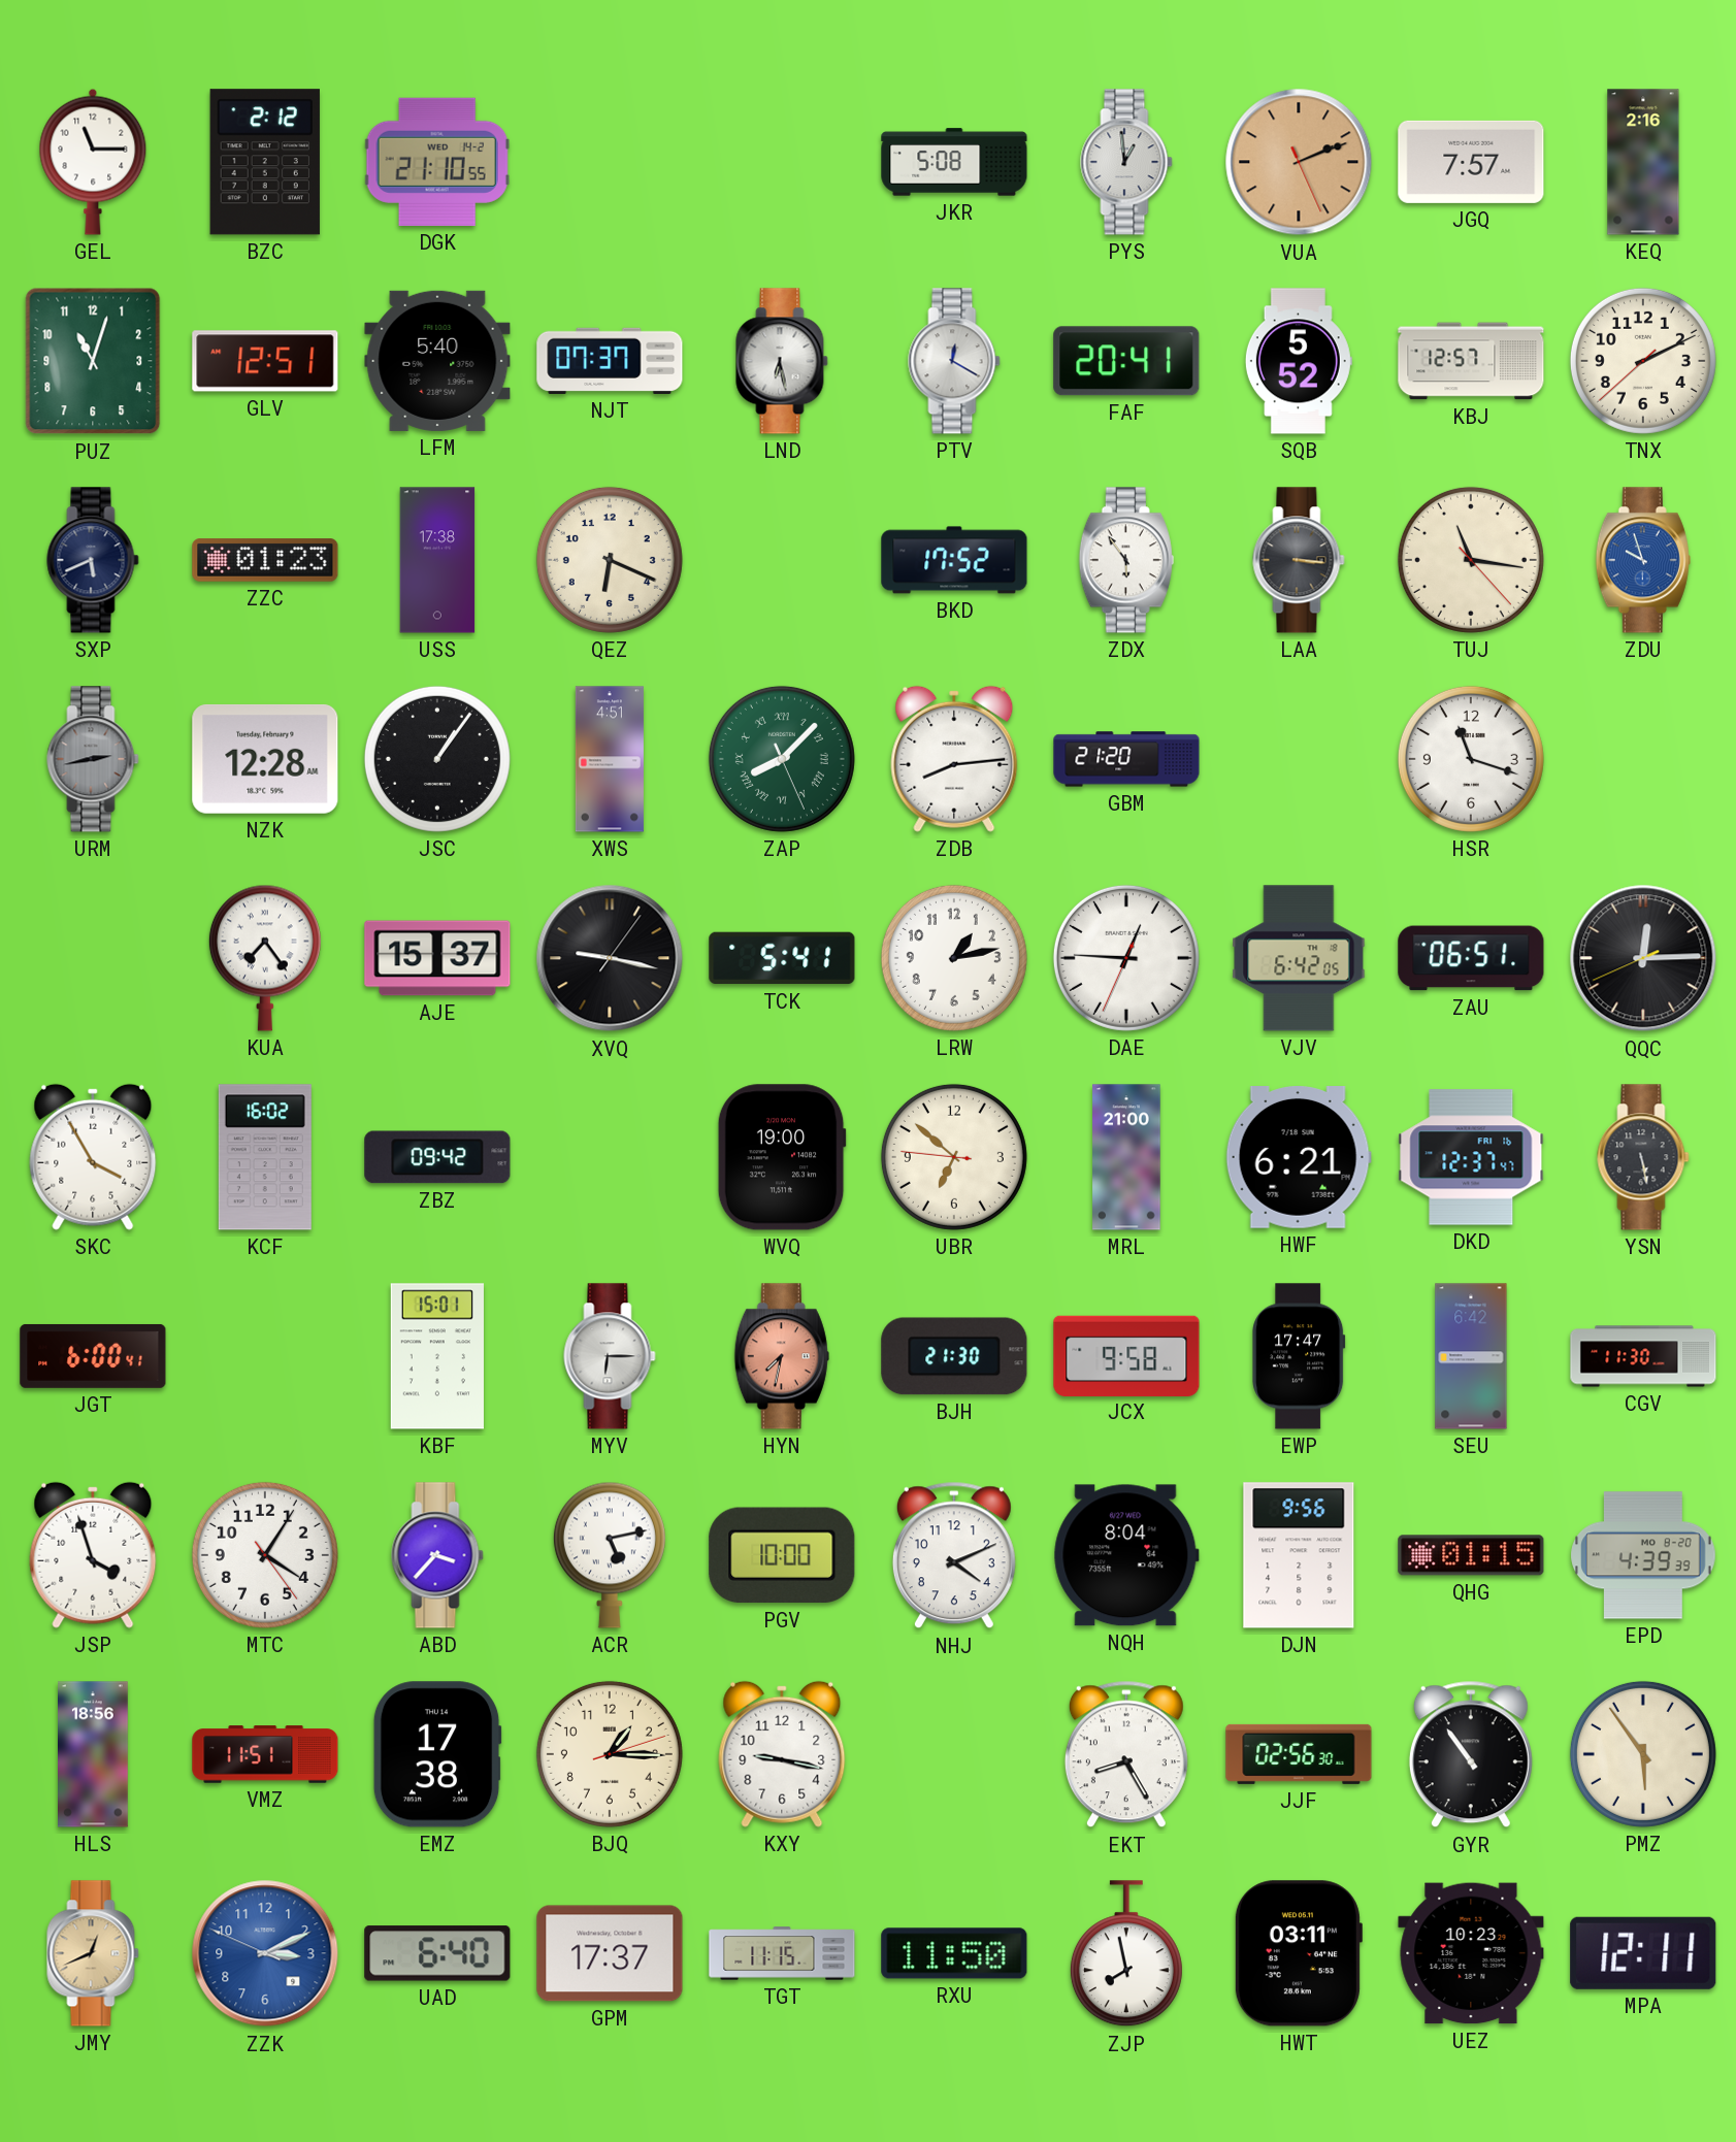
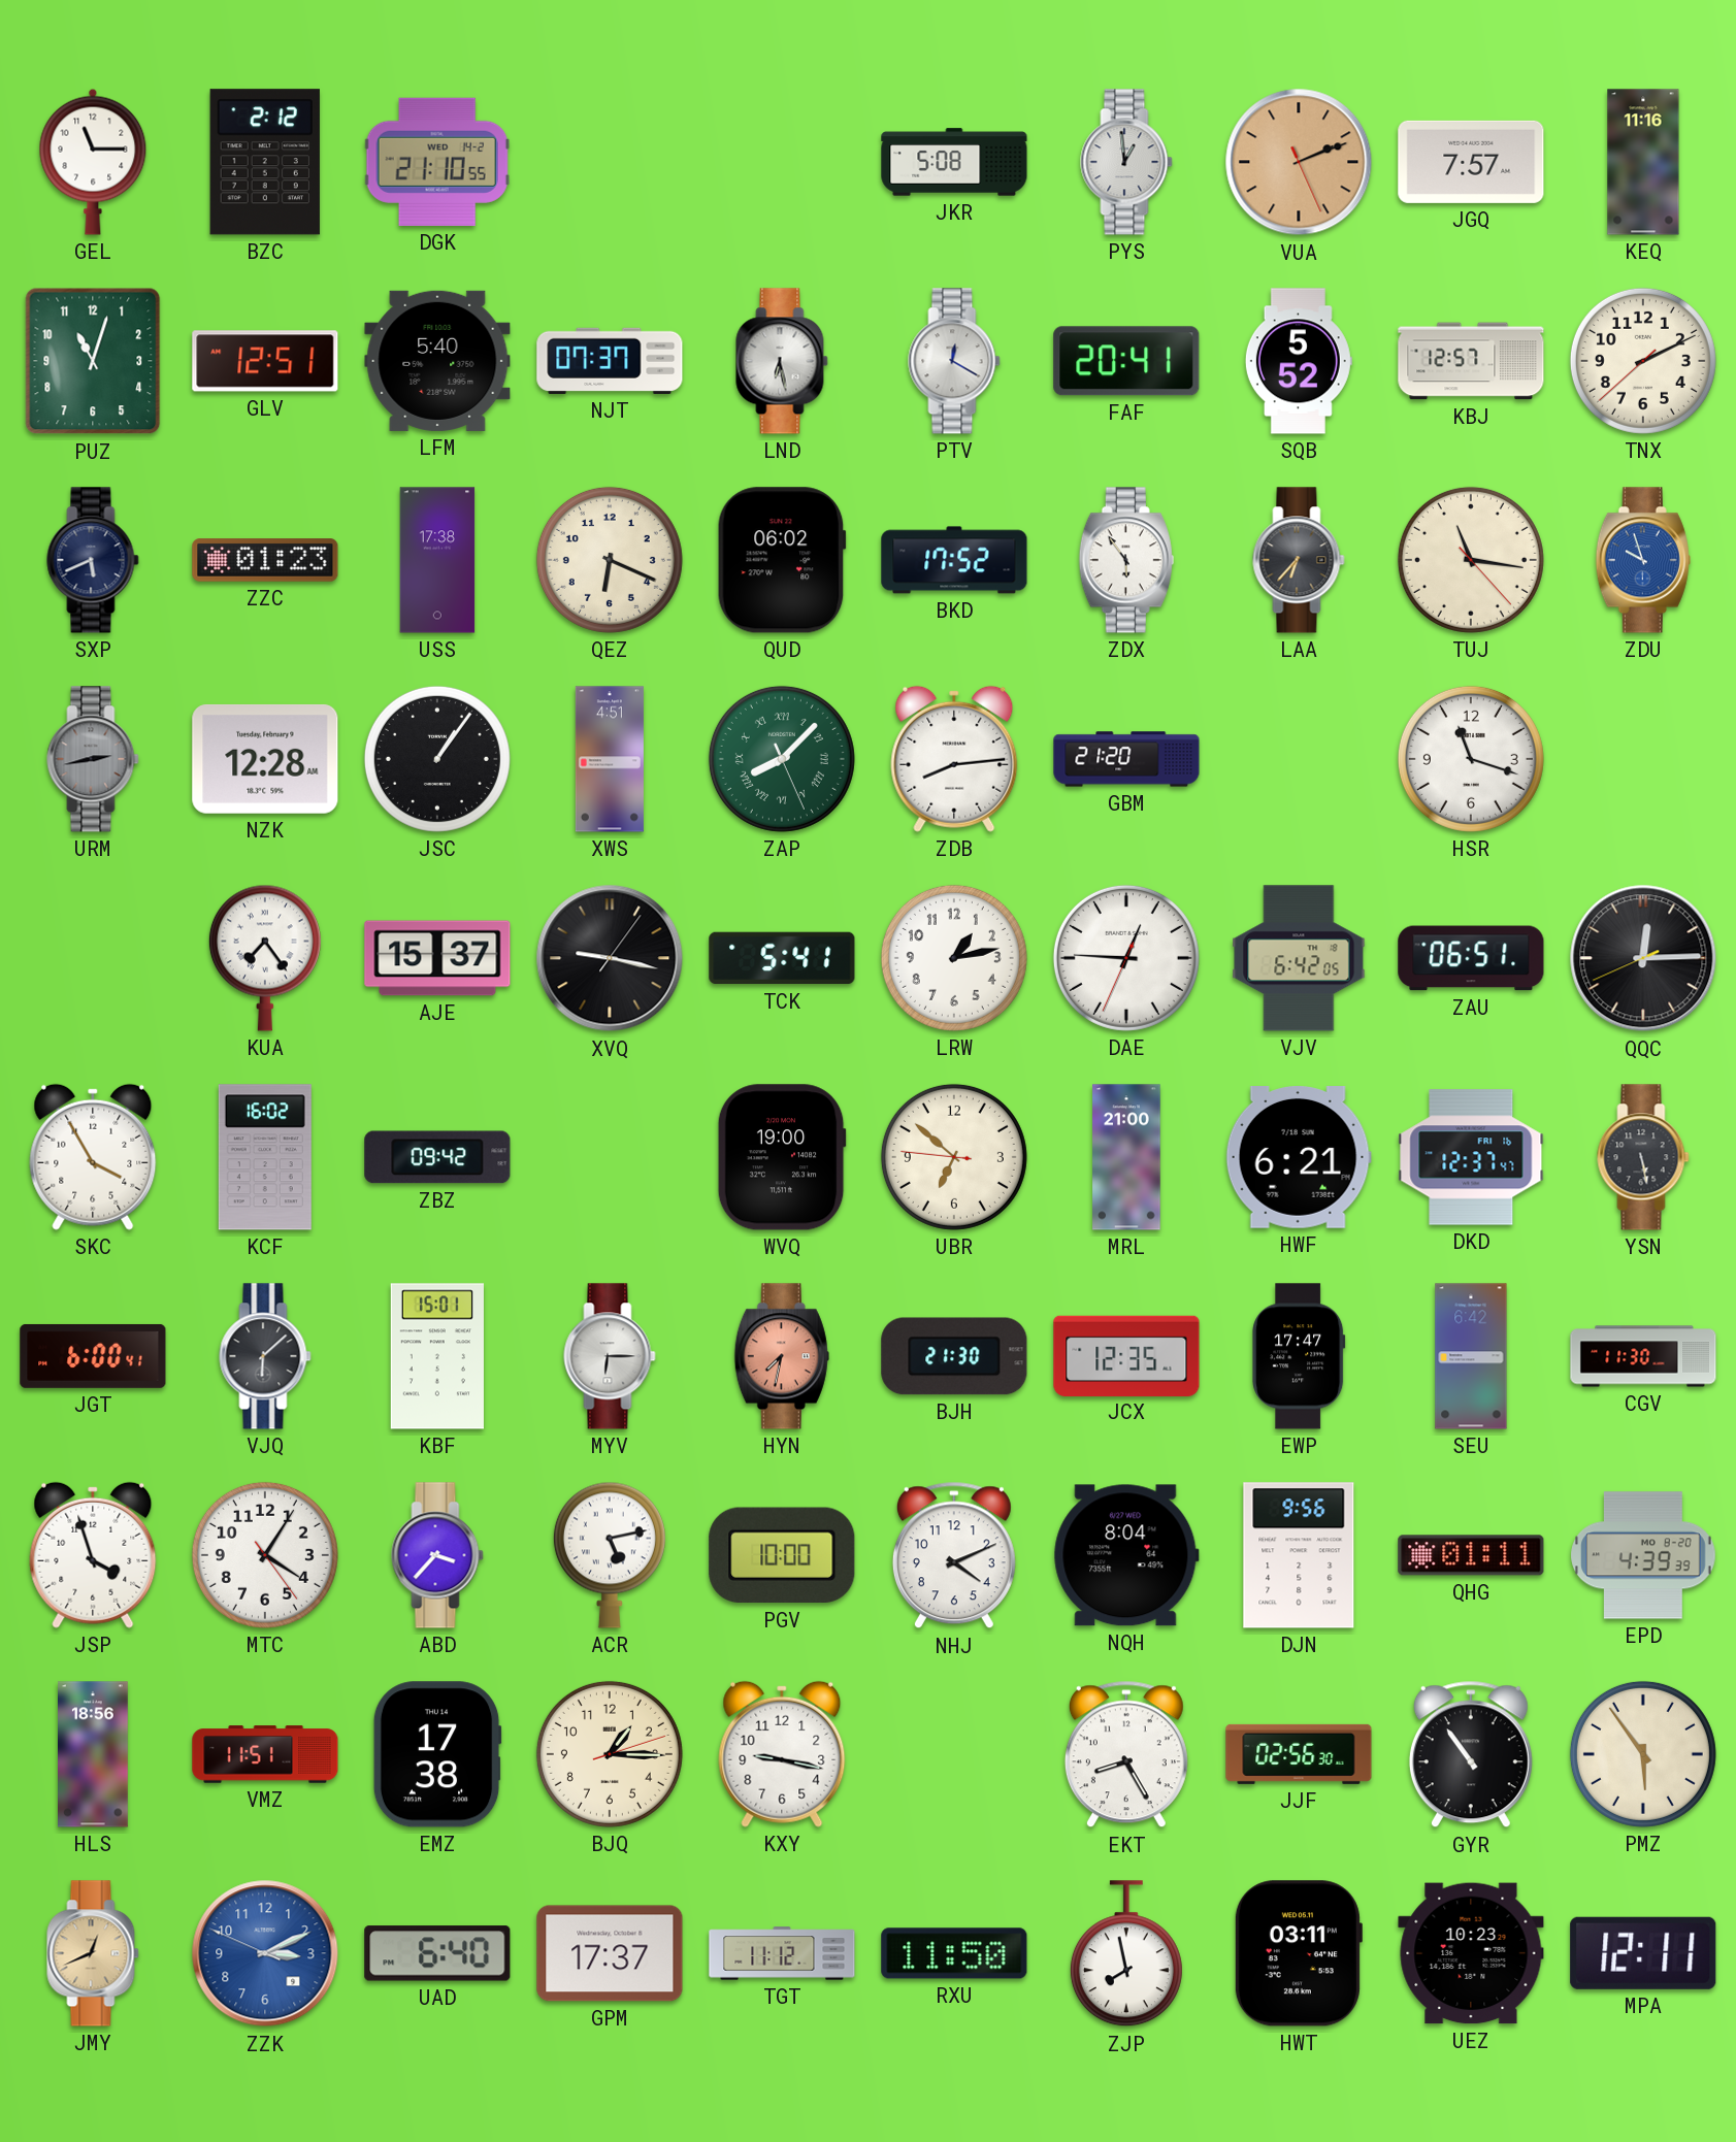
KEQ: 2:16 -> 11:16
QUD: none -> 06:02
LAA: 3:16 -> 6:37
VJQ: none -> 6:08
JCX: 9:58 -> 12:35
QHG: 01:15 -> 01:11
TGT: 11:15 -> 11:12
